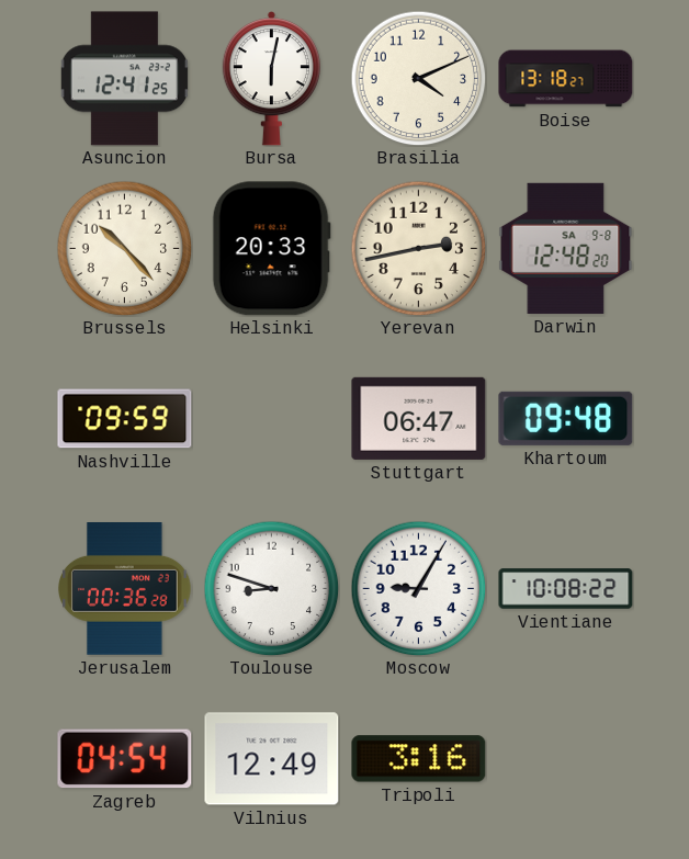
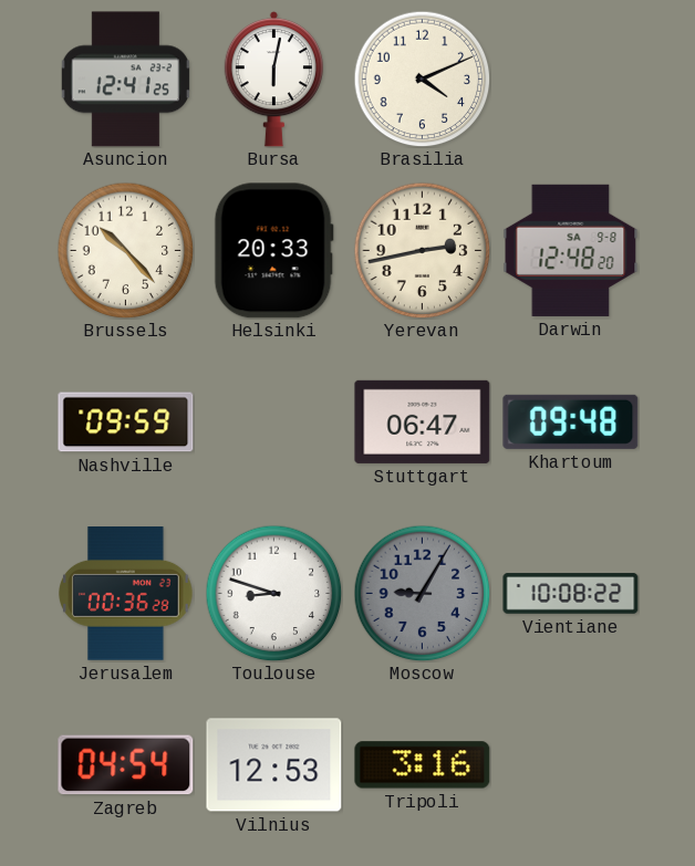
Boise: 13:18 -> none
Moscow dial: white -> grey
Vilnius: 12:49 -> 12:53
